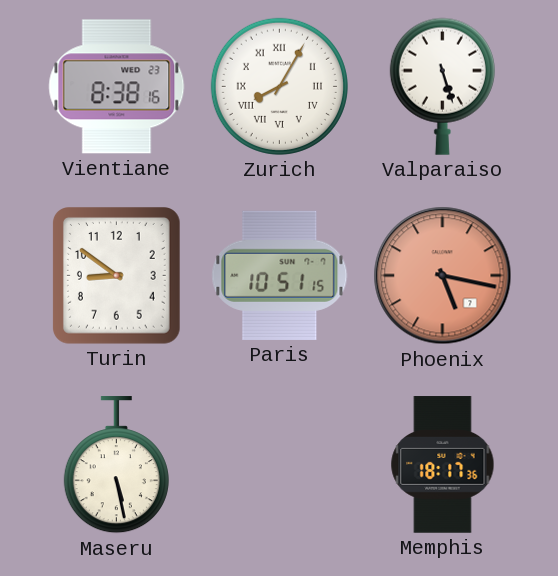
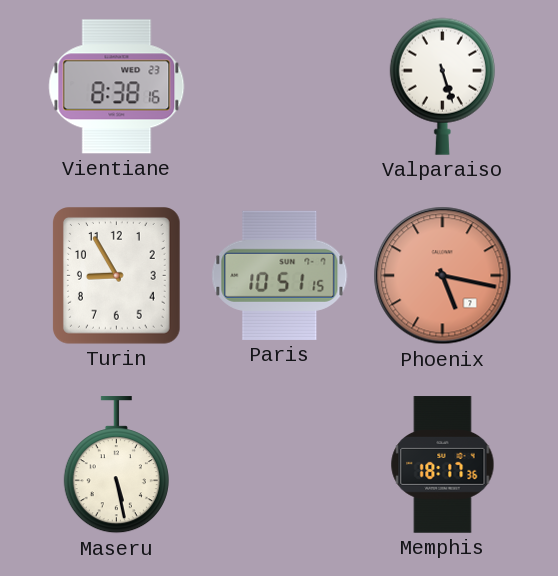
Zurich: 8:05 -> none
Turin: 8:51 -> 8:55
